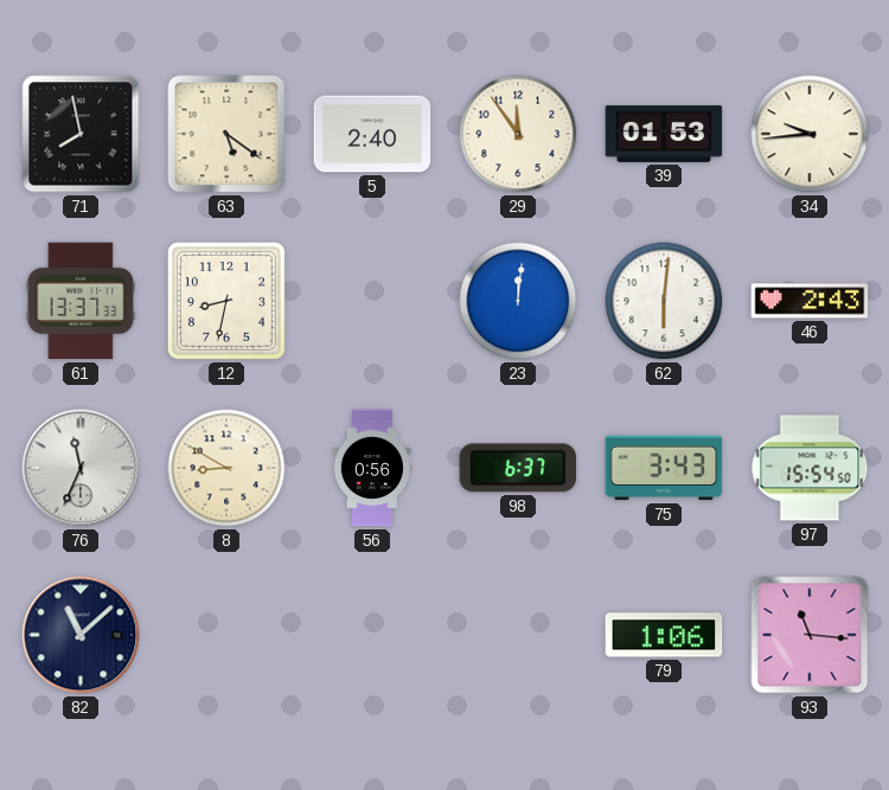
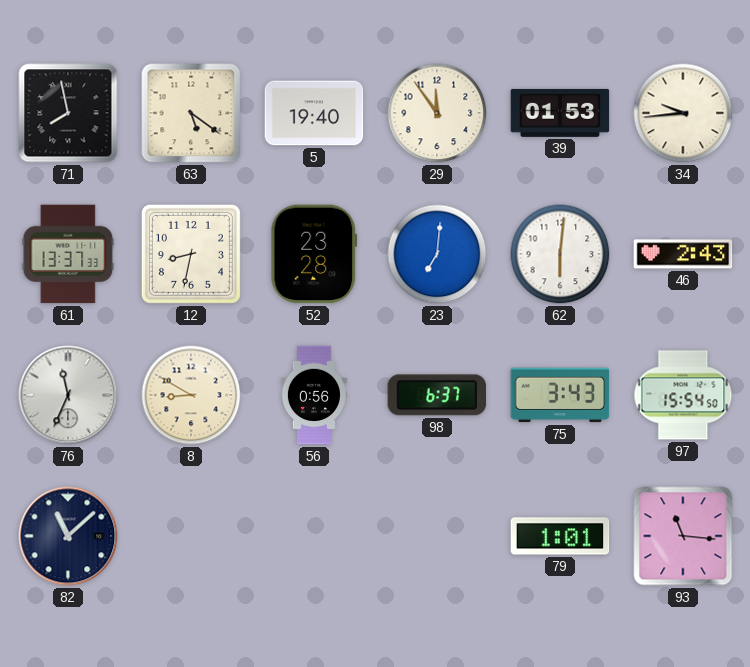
5: 2:40 -> 19:40
52: none -> 23:28
23: 12:01 -> 7:01
79: 1:06 -> 1:01
